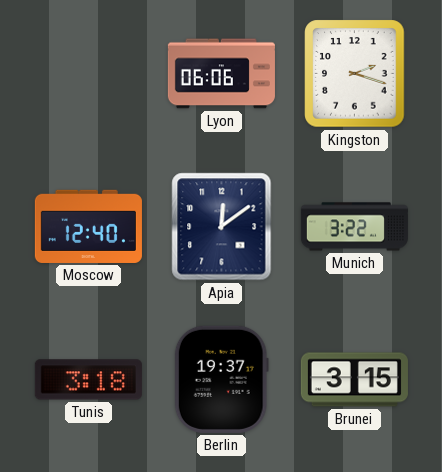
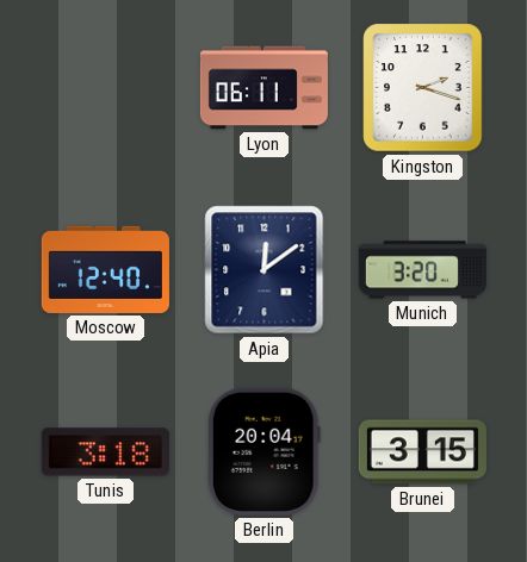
Lyon: 06:06 -> 06:11
Munich: 3:22 -> 3:20
Berlin: 19:37 -> 20:04
